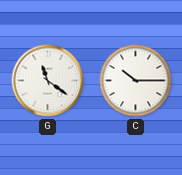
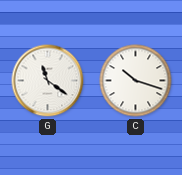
C: 10:15 -> 10:18
